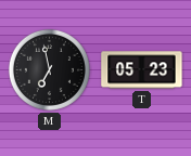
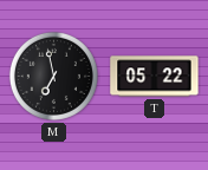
T: 05:23 -> 05:22
